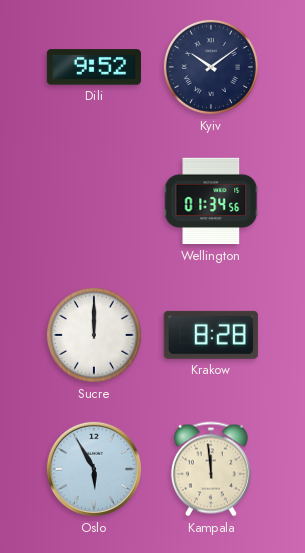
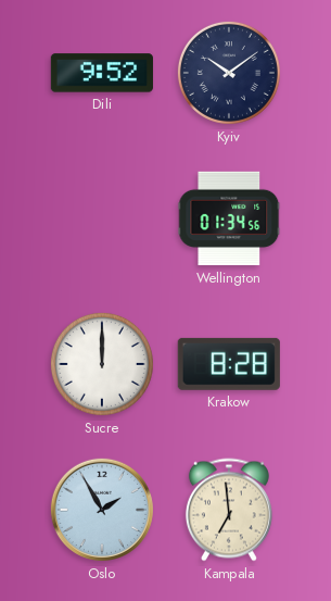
Oslo: 5:55 -> 1:55
Kampala: 11:59 -> 6:59
